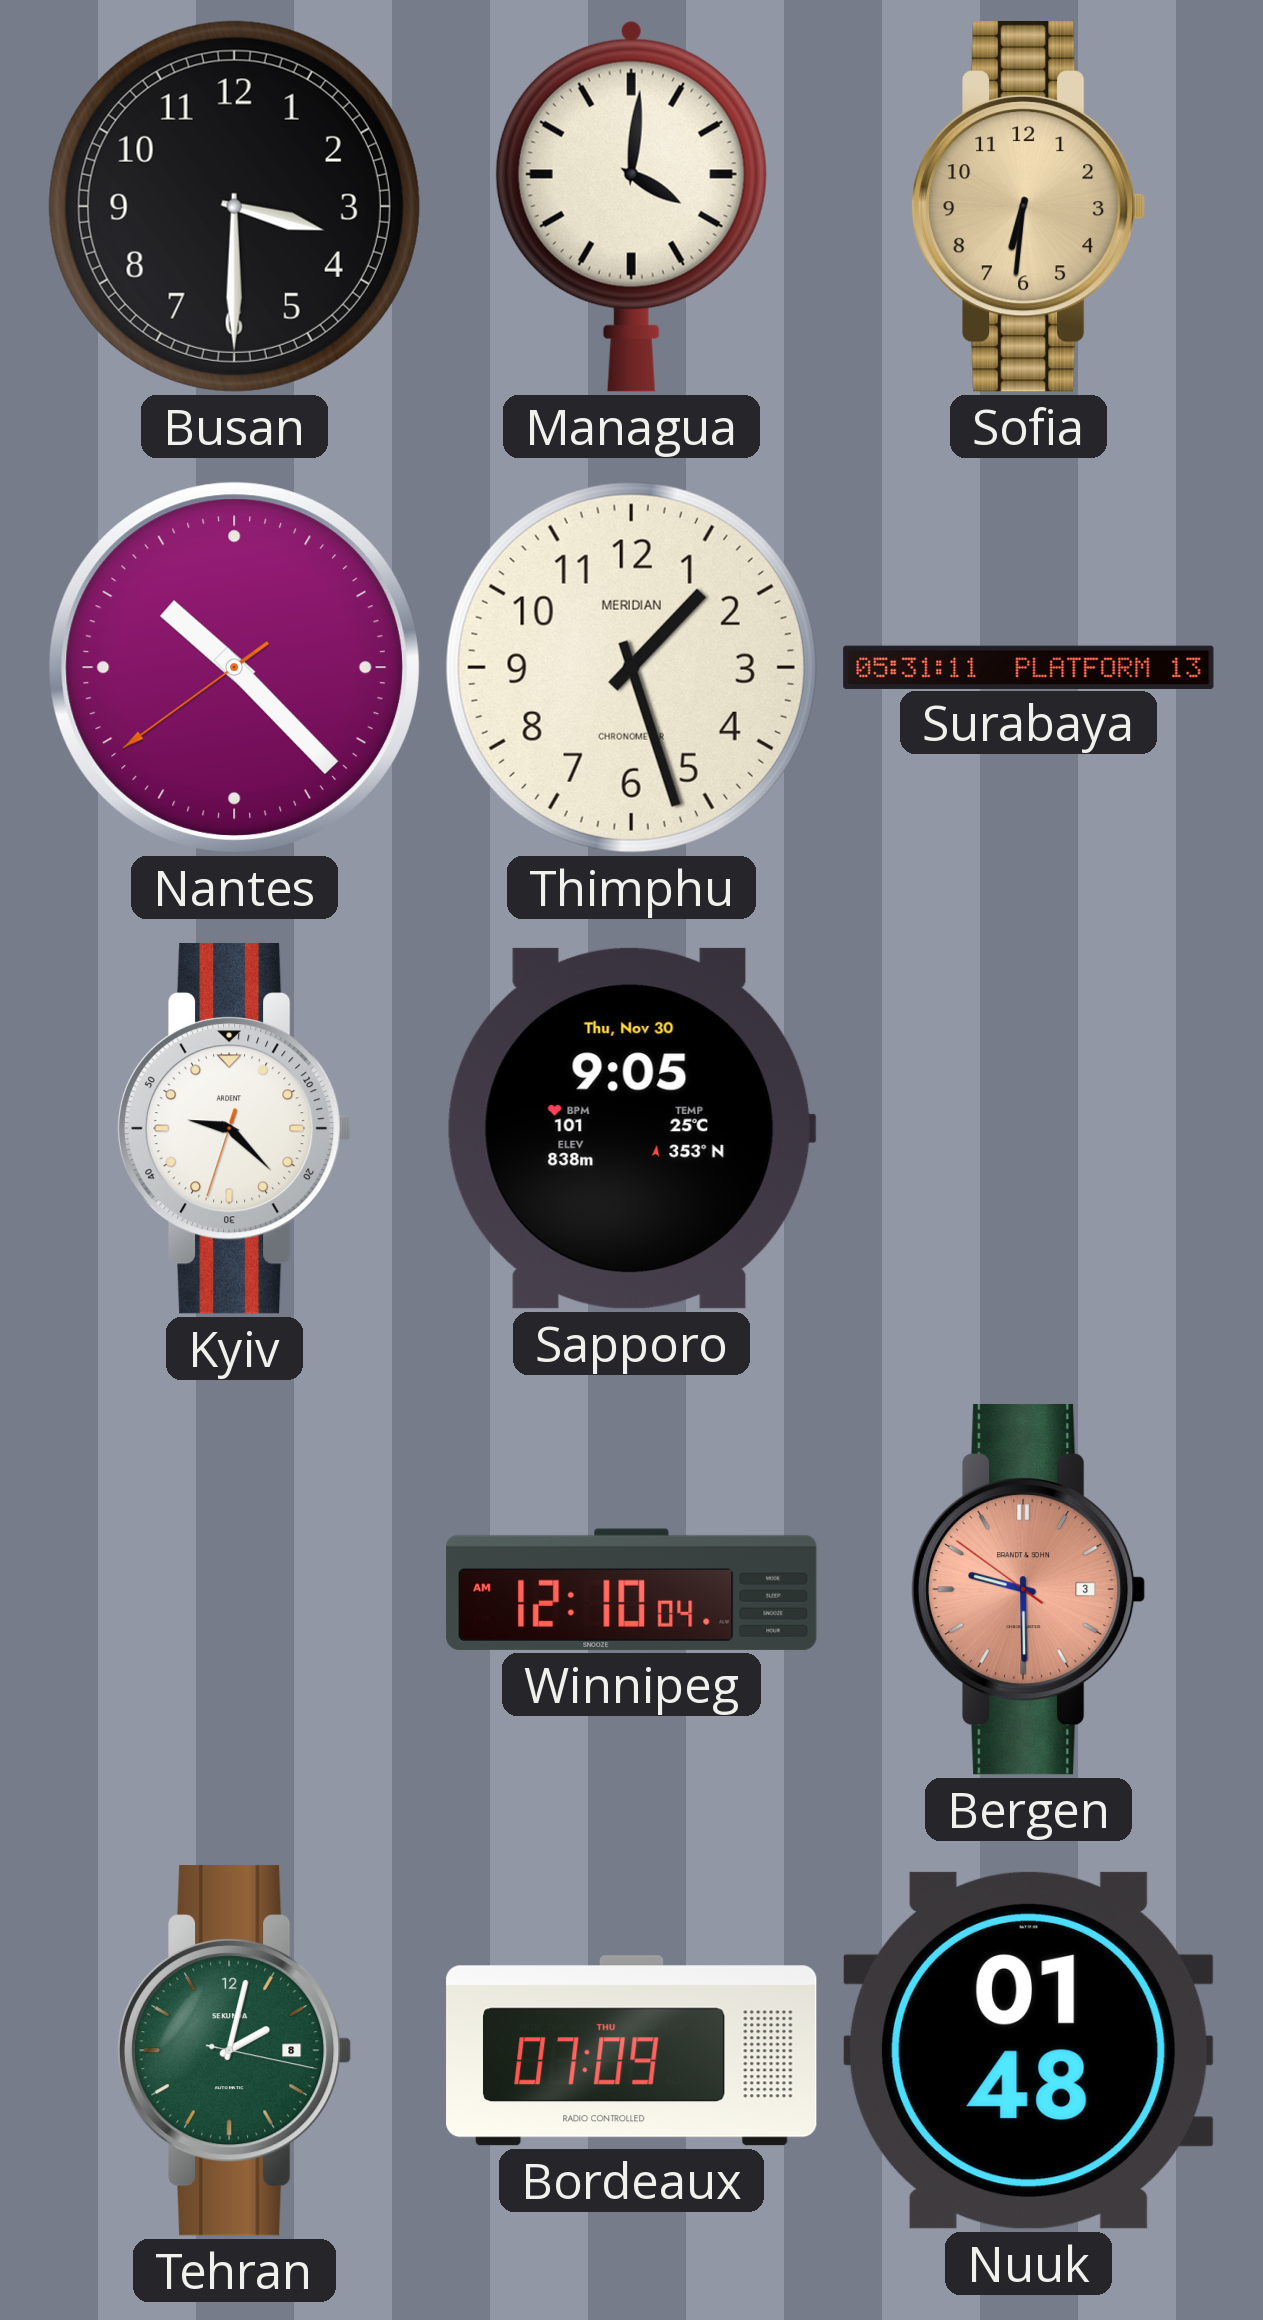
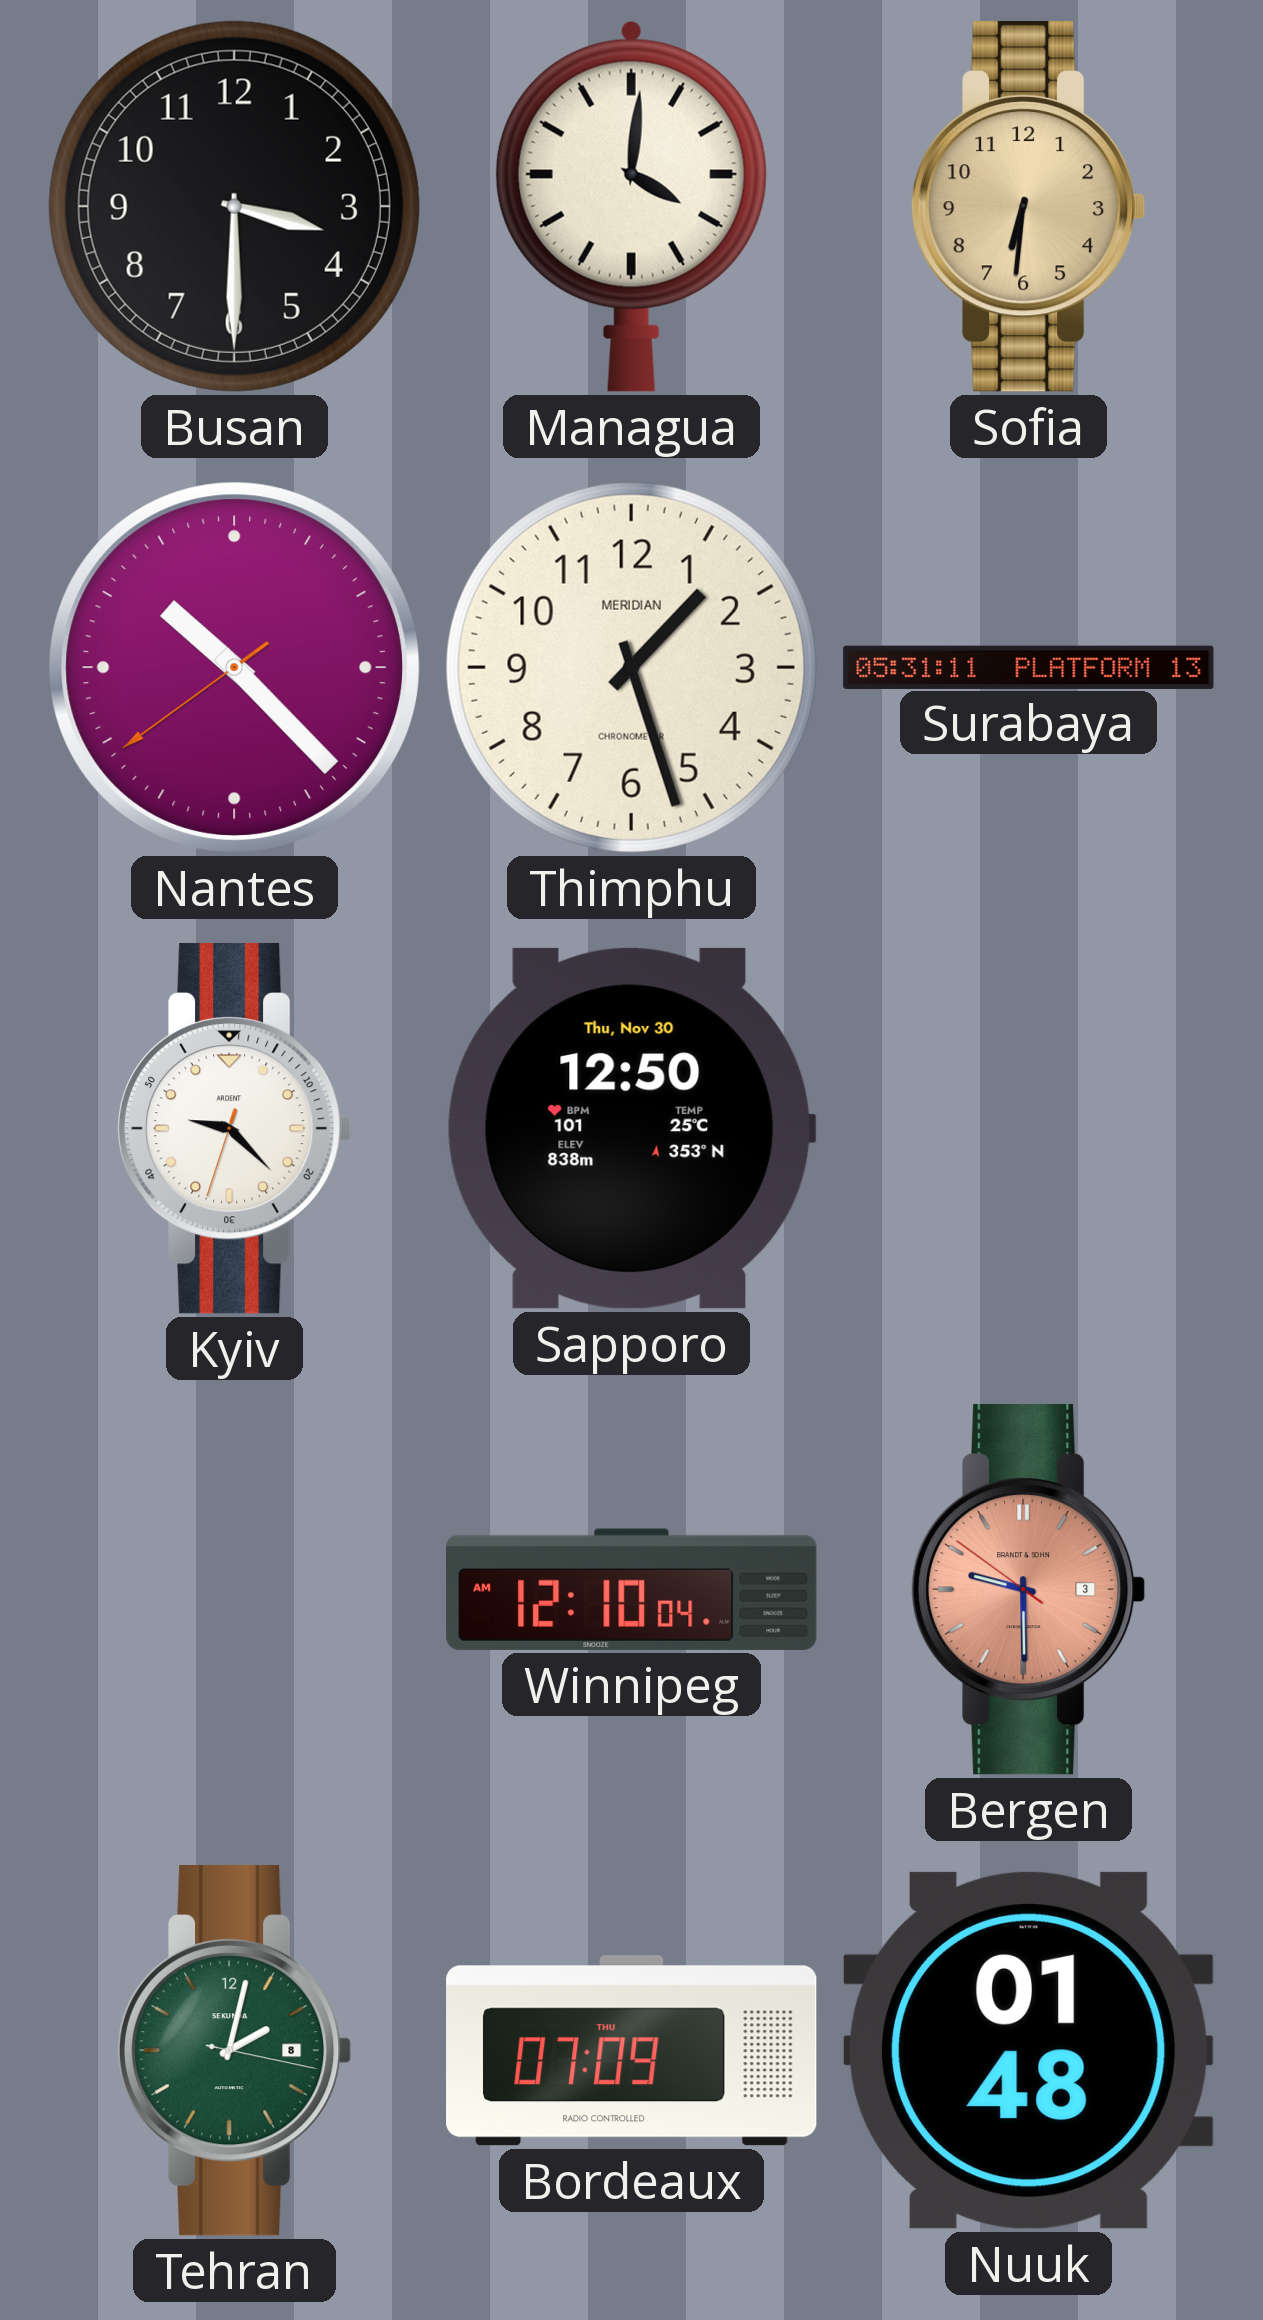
Sapporo: 9:05 -> 12:50
